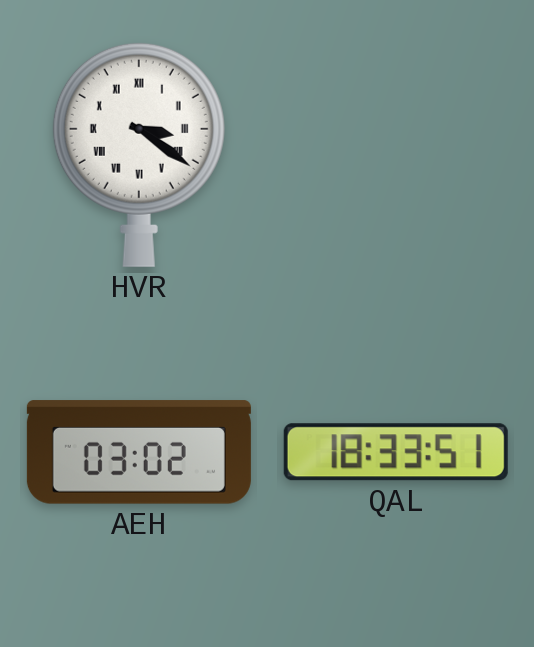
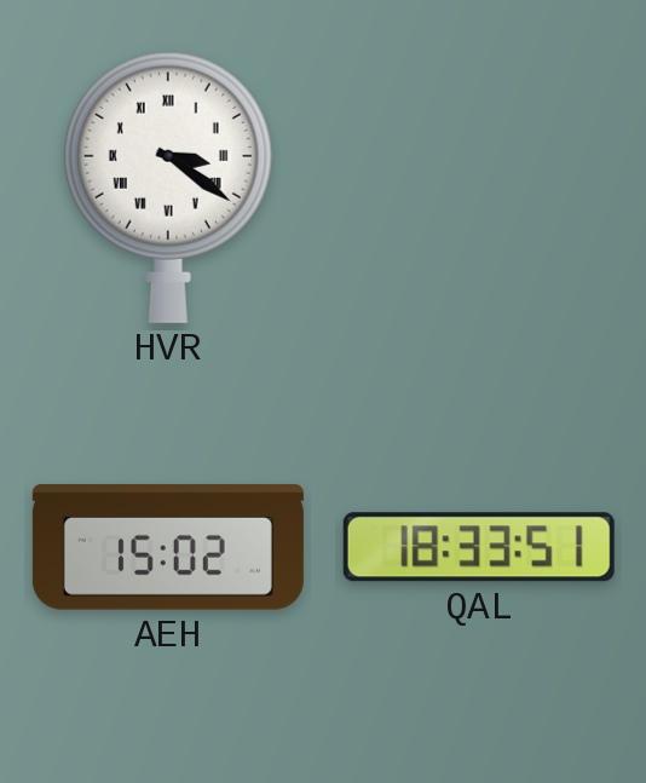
AEH: 03:02 -> 15:02
